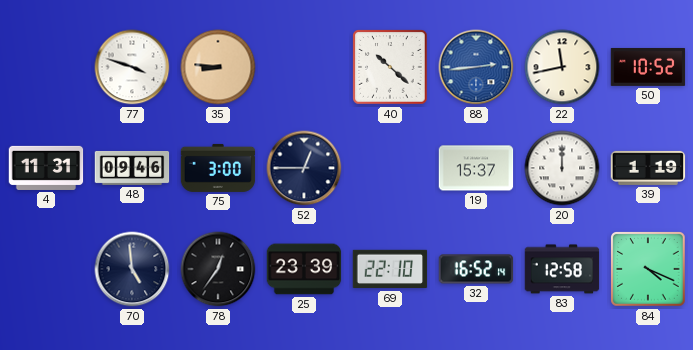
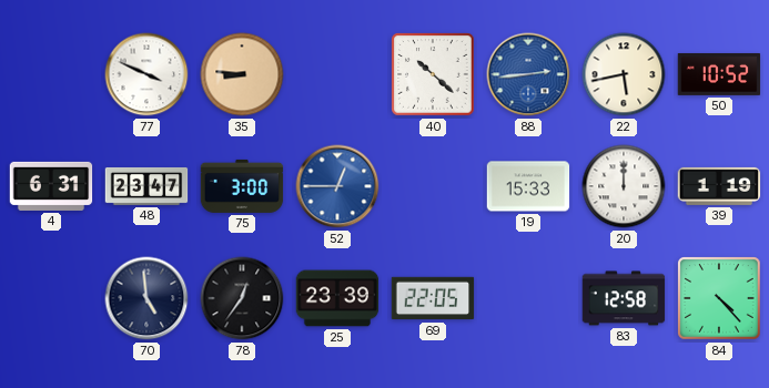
77: 3:48 -> 3:49
22: 11:43 -> 5:43
4: 11:31 -> 6:31
48: 09:46 -> 23:47
52 dial: navy -> blue
19: 15:37 -> 15:33
69: 22:10 -> 22:05
32: 16:52 -> none
84: 4:19 -> 4:23
